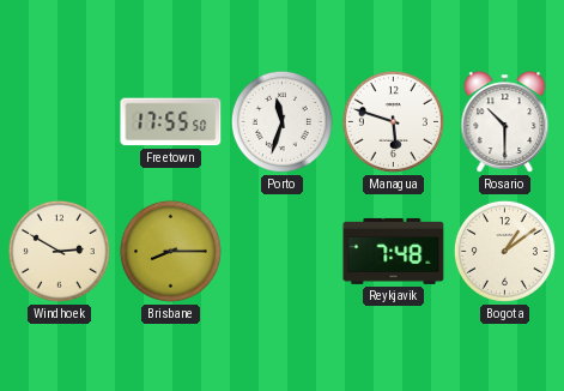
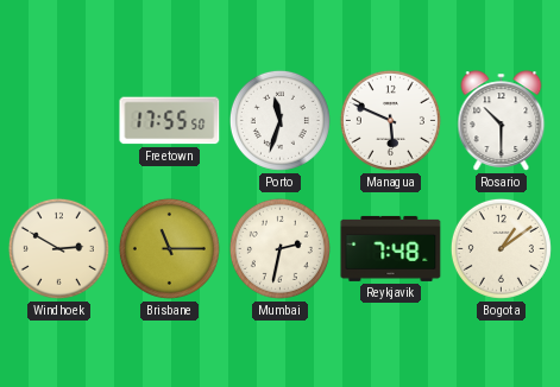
Managua: 5:48 -> 5:49
Brisbane: 8:15 -> 11:15
Mumbai: none -> 2:32
